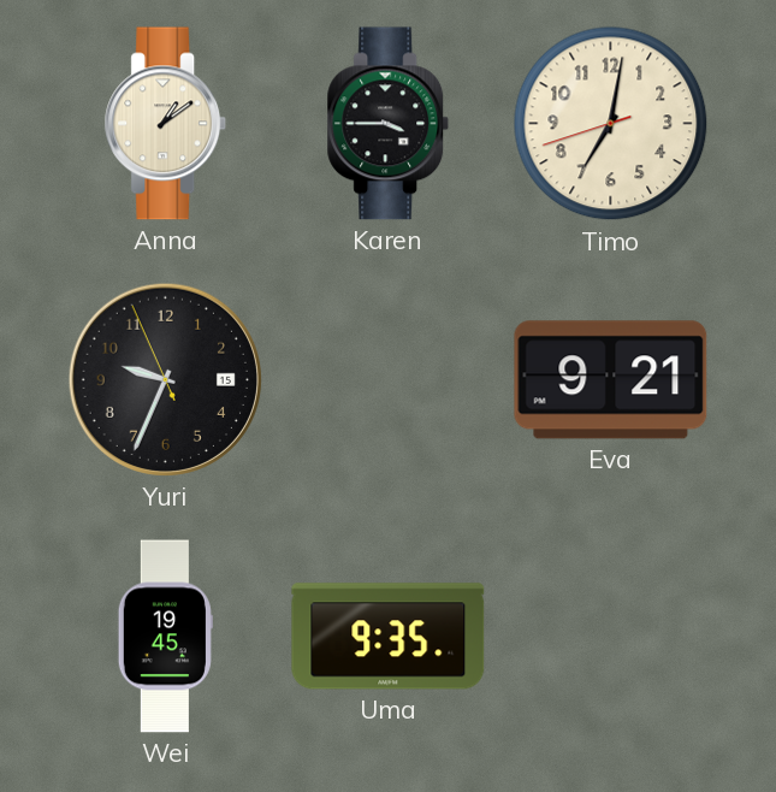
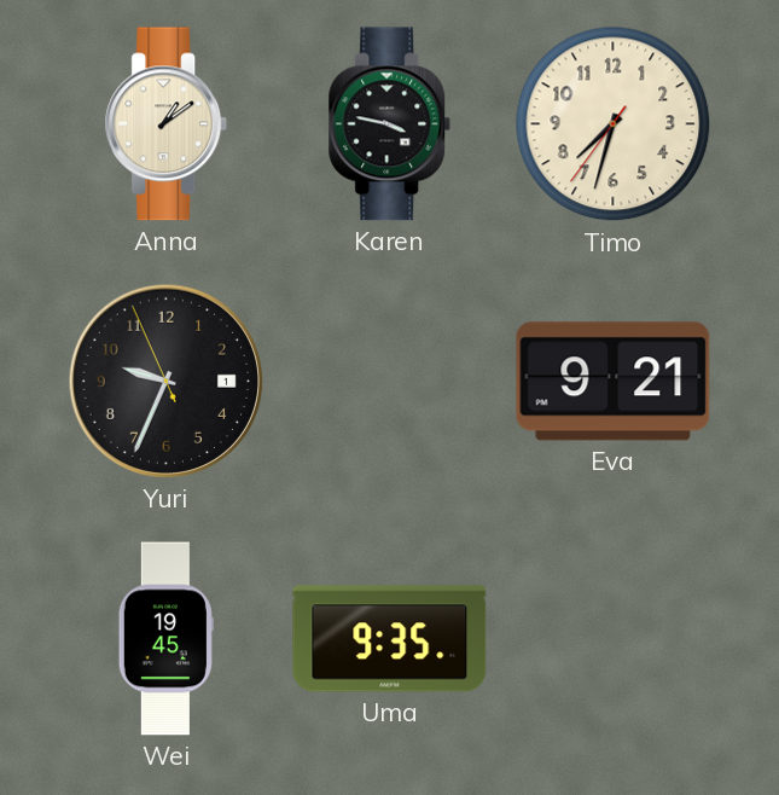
Karen: 3:45 -> 3:47
Timo: 7:01 -> 7:32
Yuri date: 15 -> 1
